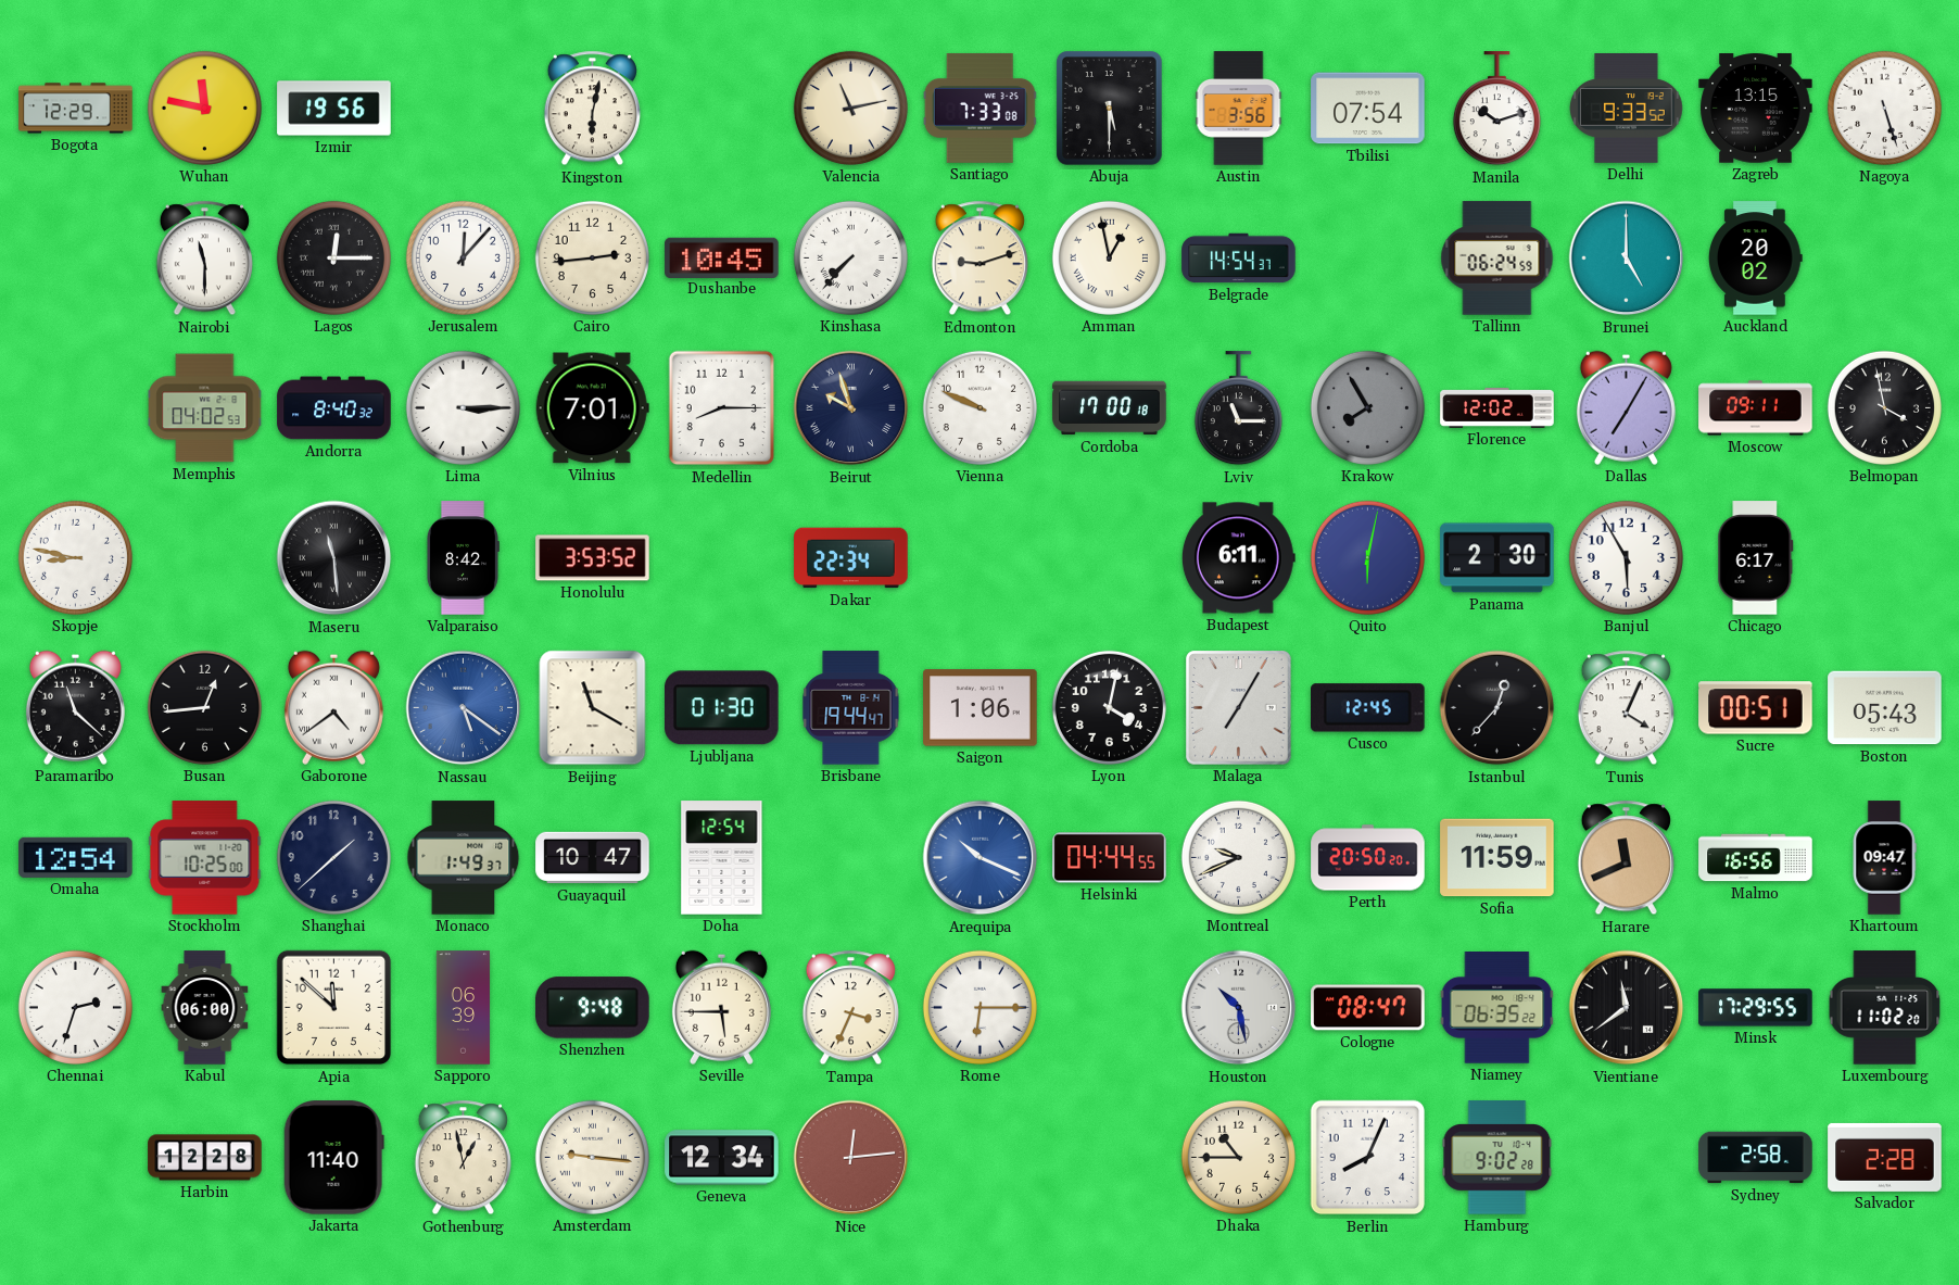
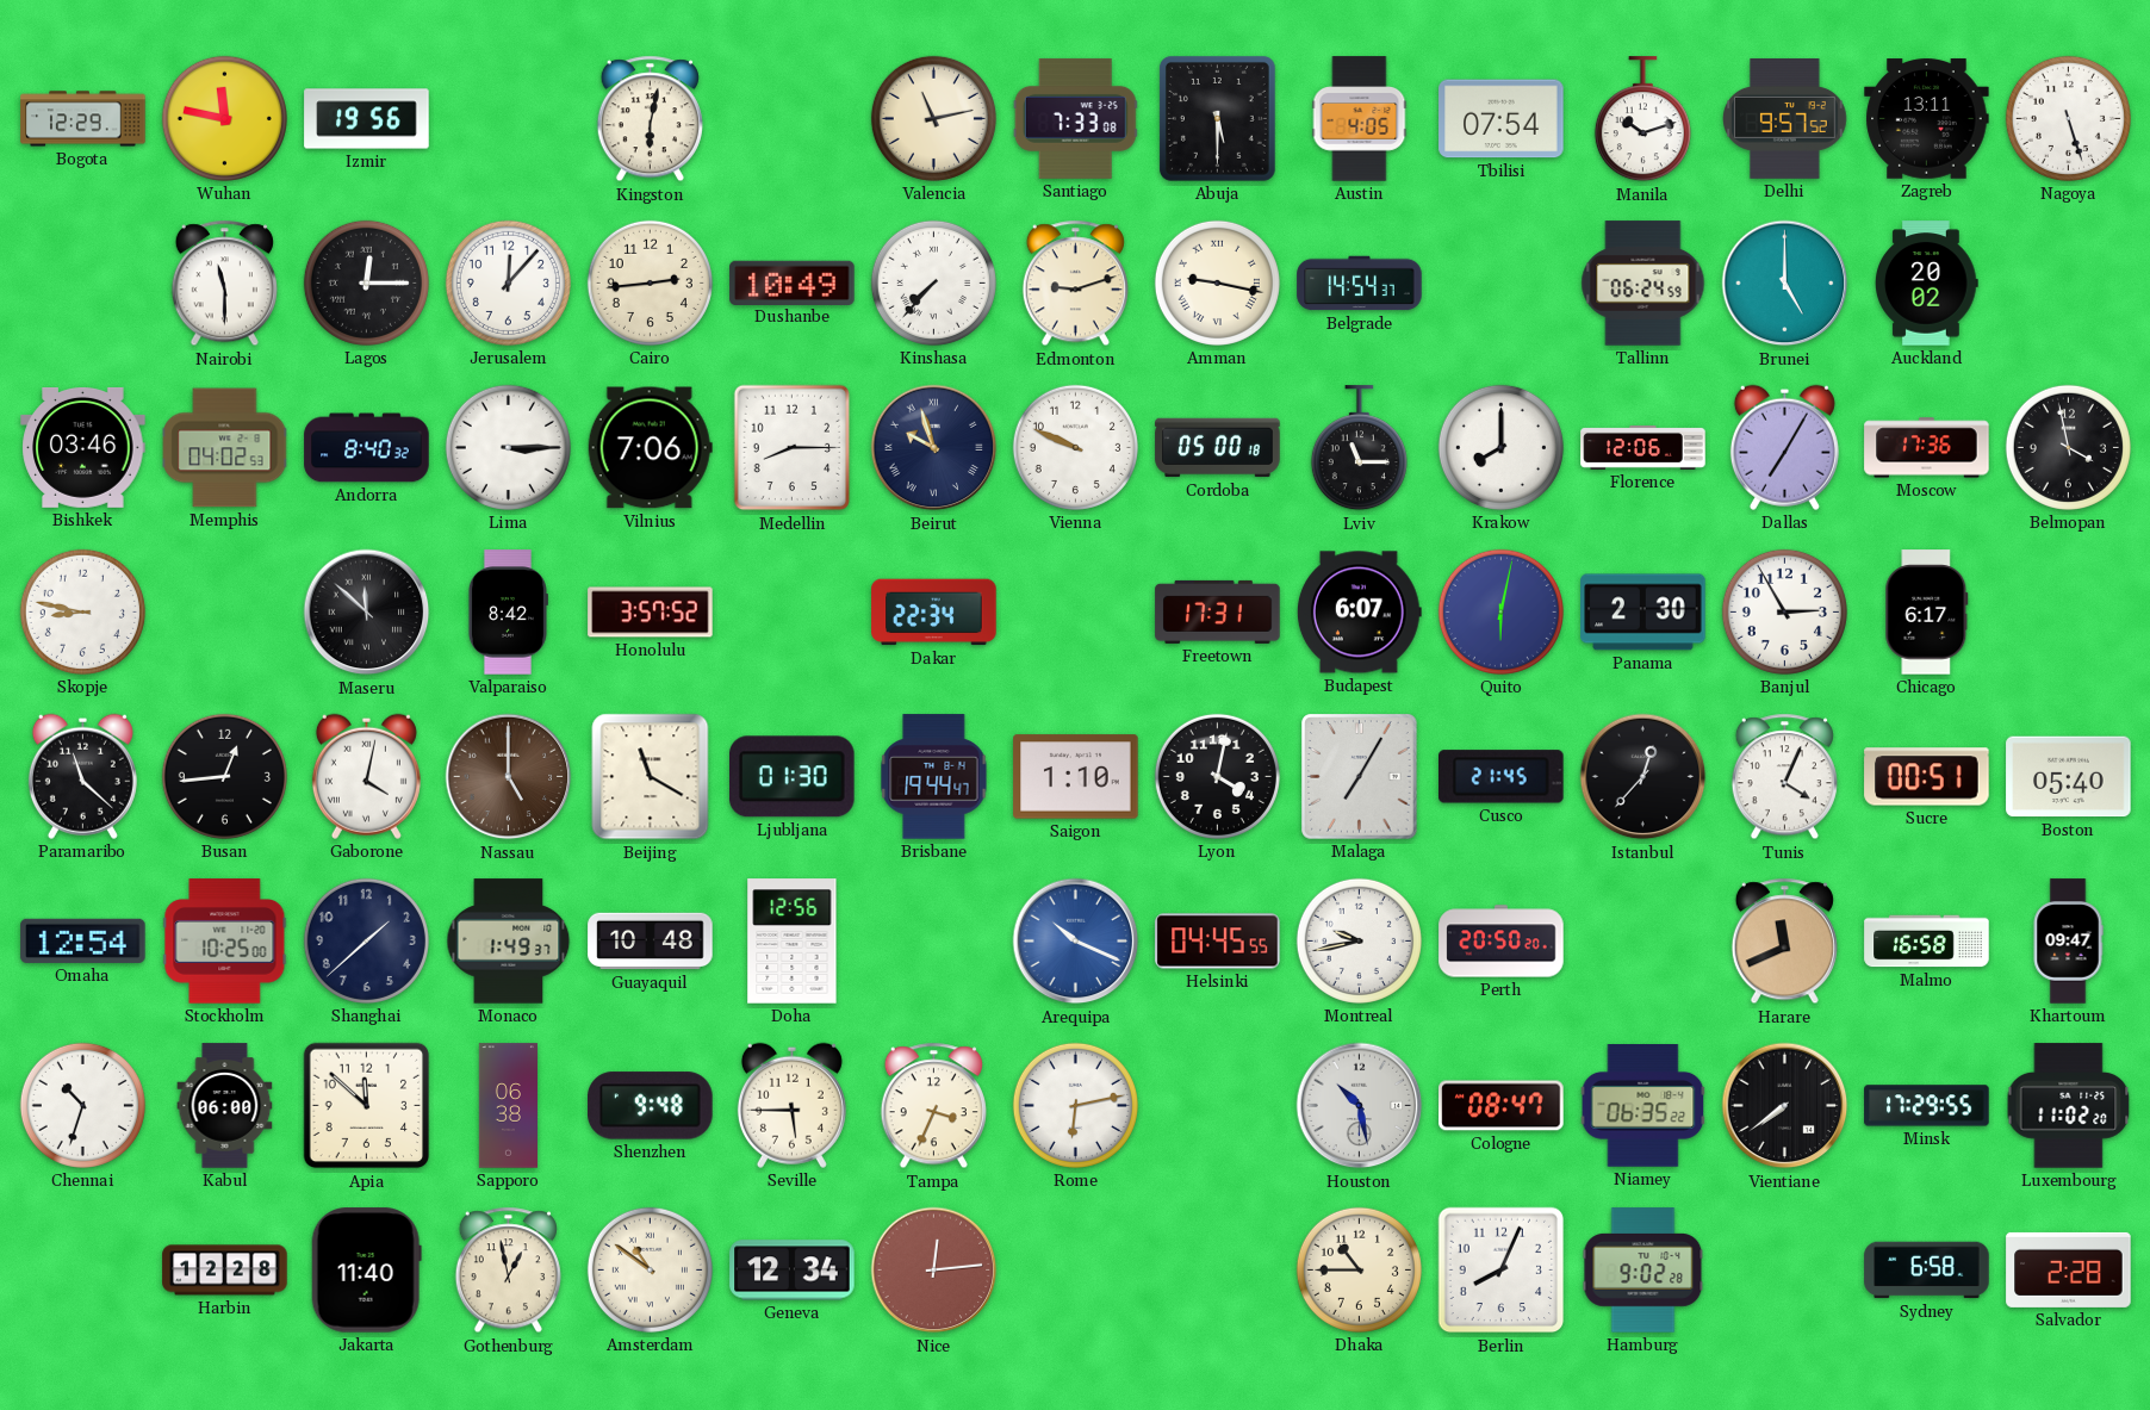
Austin: 3:56 -> 4:05
Delhi: 9:33 -> 9:57
Zagreb: 13:15 -> 13:11
Dushanbe: 10:45 -> 10:49
Amman: 12:58 -> 9:17
Bishkek: none -> 03:46
Vilnius: 7:01 -> 7:06
Cordoba: 17:00 -> 05:00
Krakow: 7:55 -> 8:00
Krakow dial: grey -> white
Florence: 12:02 -> 12:06
Moscow: 09:11 -> 17:36
Maseru: 11:29 -> 11:52
Honolulu: 3:53 -> 3:57
Freetown: none -> 17:31
Budapest: 6:11 -> 6:07
Banjul: 5:55 -> 2:55
Gaborone: 4:39 -> 4:02
Nassau: 5:21 -> 5:00
Nassau dial: blue -> brown
Saigon: 1:06 -> 1:10
Cusco: 12:45 -> 21:45
Boston: 05:43 -> 05:40
Guayaquil: 10:47 -> 10:48
Doha: 12:54 -> 12:56
Helsinki: 04:44 -> 04:45
Montreal: 9:41 -> 9:43
Sofia: 11:59 -> none
Malmo: 16:56 -> 16:58
Chennai: 2:33 -> 10:33
Sapporo: 06:39 -> 06:38
Rome: 6:15 -> 6:13
Vientiane: 11:39 -> 7:39
Amsterdam: 9:16 -> 10:51
Sydney: 2:58 -> 6:58
